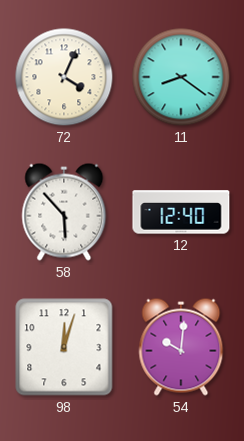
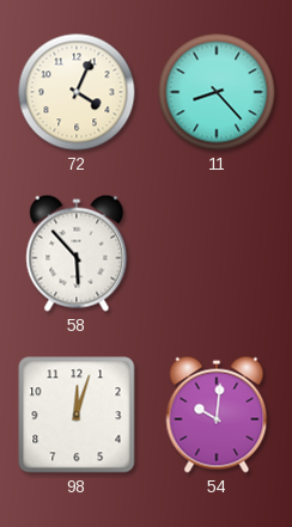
11: 8:21 -> 8:23
12: 12:40 -> none
